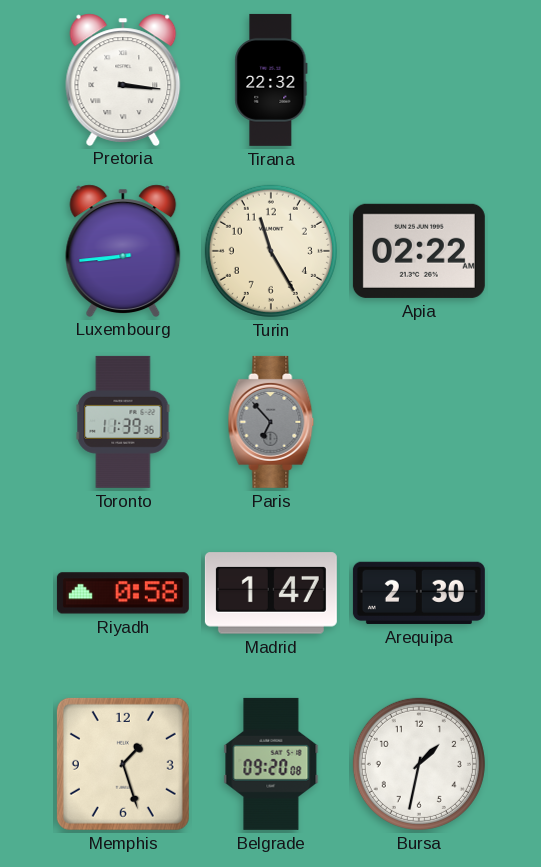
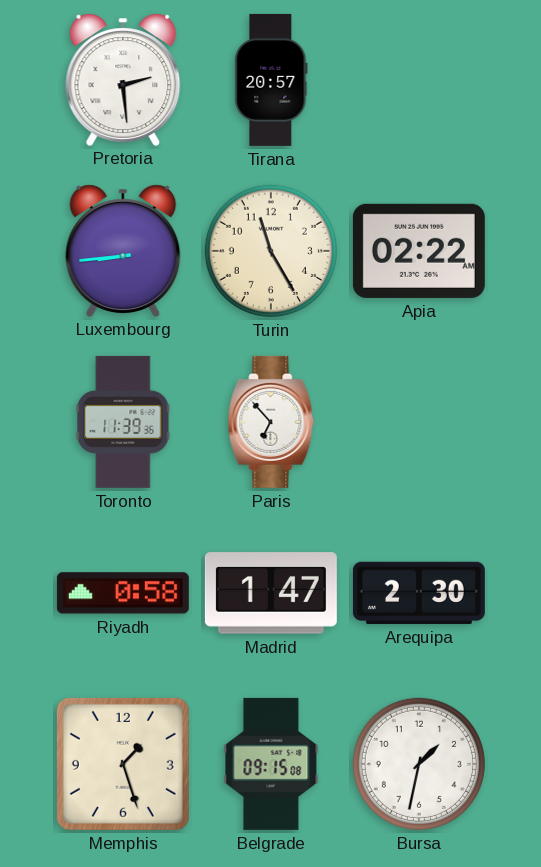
Pretoria: 3:16 -> 2:29
Tirana: 22:32 -> 20:57
Paris dial: grey -> white
Belgrade: 09:20 -> 09:15
